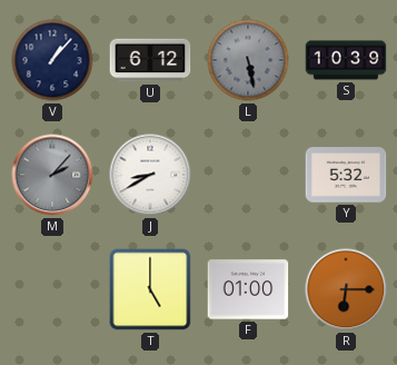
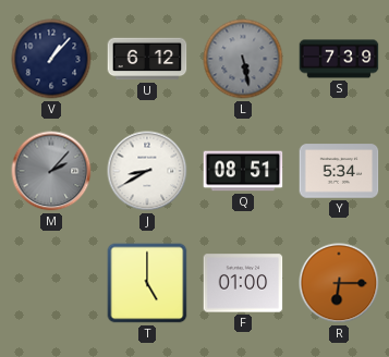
S: 10:39 -> 7:39
Q: none -> 08:51
Y: 5:32 -> 5:34
